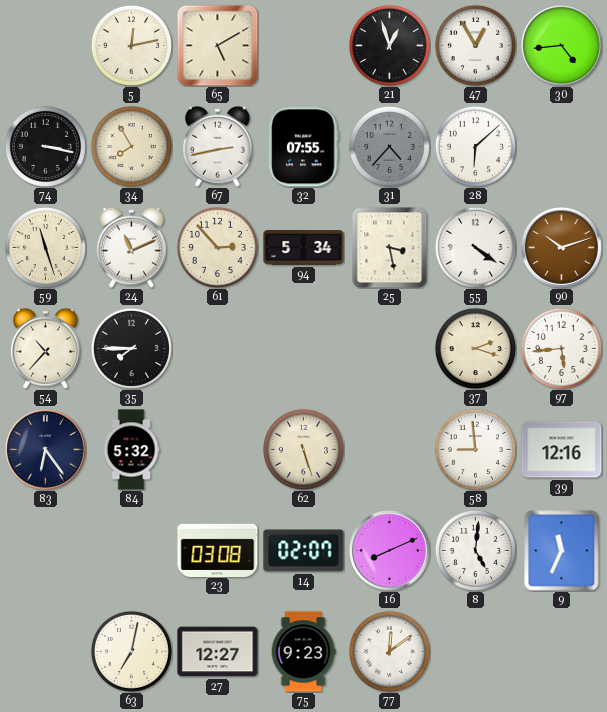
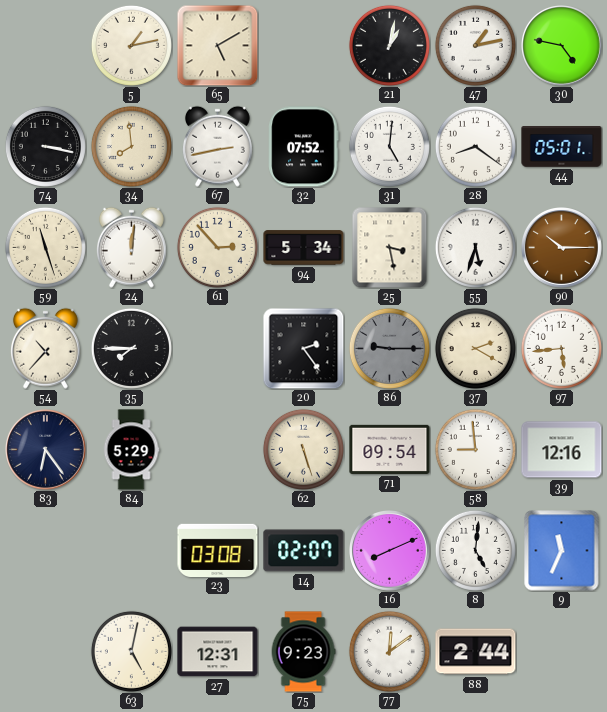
5: 12:13 -> 1:13
21: 12:57 -> 1:02
47: 12:55 -> 1:13
30: 4:44 -> 4:47
34: 7:55 -> 7:59
32: 07:55 -> 07:52
31: 4:37 -> 5:01
31 dial: grey -> white
28: 6:08 -> 8:21
44: none -> 05:01
24: 11:11 -> 12:01
55: 4:21 -> 5:33
90: 10:12 -> 10:15
20: none -> 2:24
86: none -> 9:15
37: 2:18 -> 2:20
84: 5:32 -> 5:29
71: none -> 09:54
63: 7:02 -> 5:02
27: 12:27 -> 12:31
88: none -> 2:44
